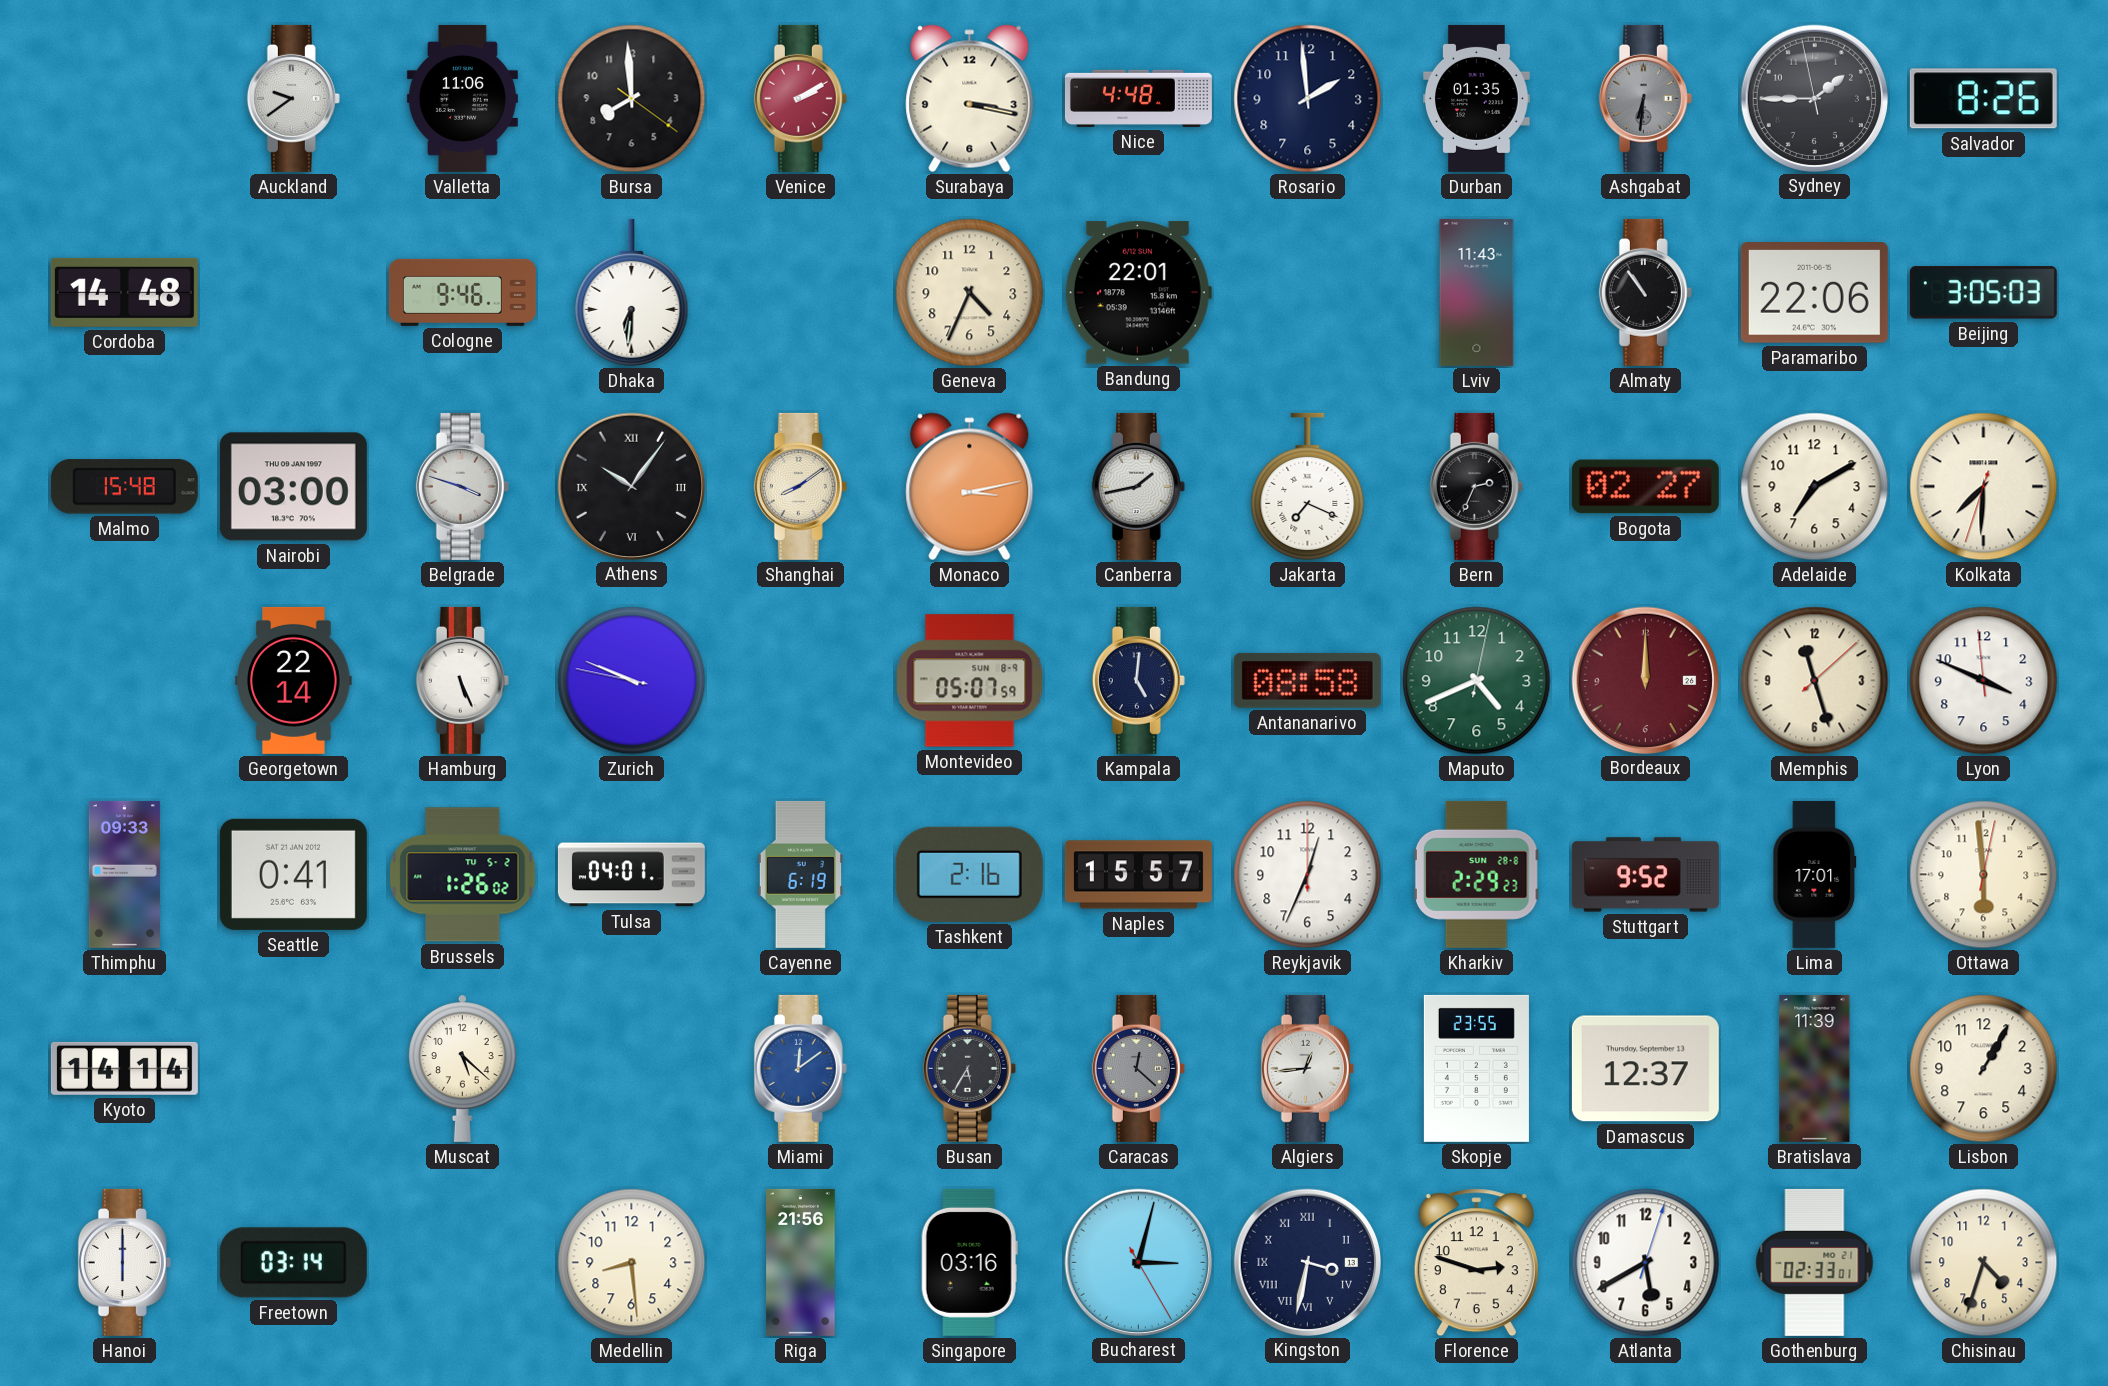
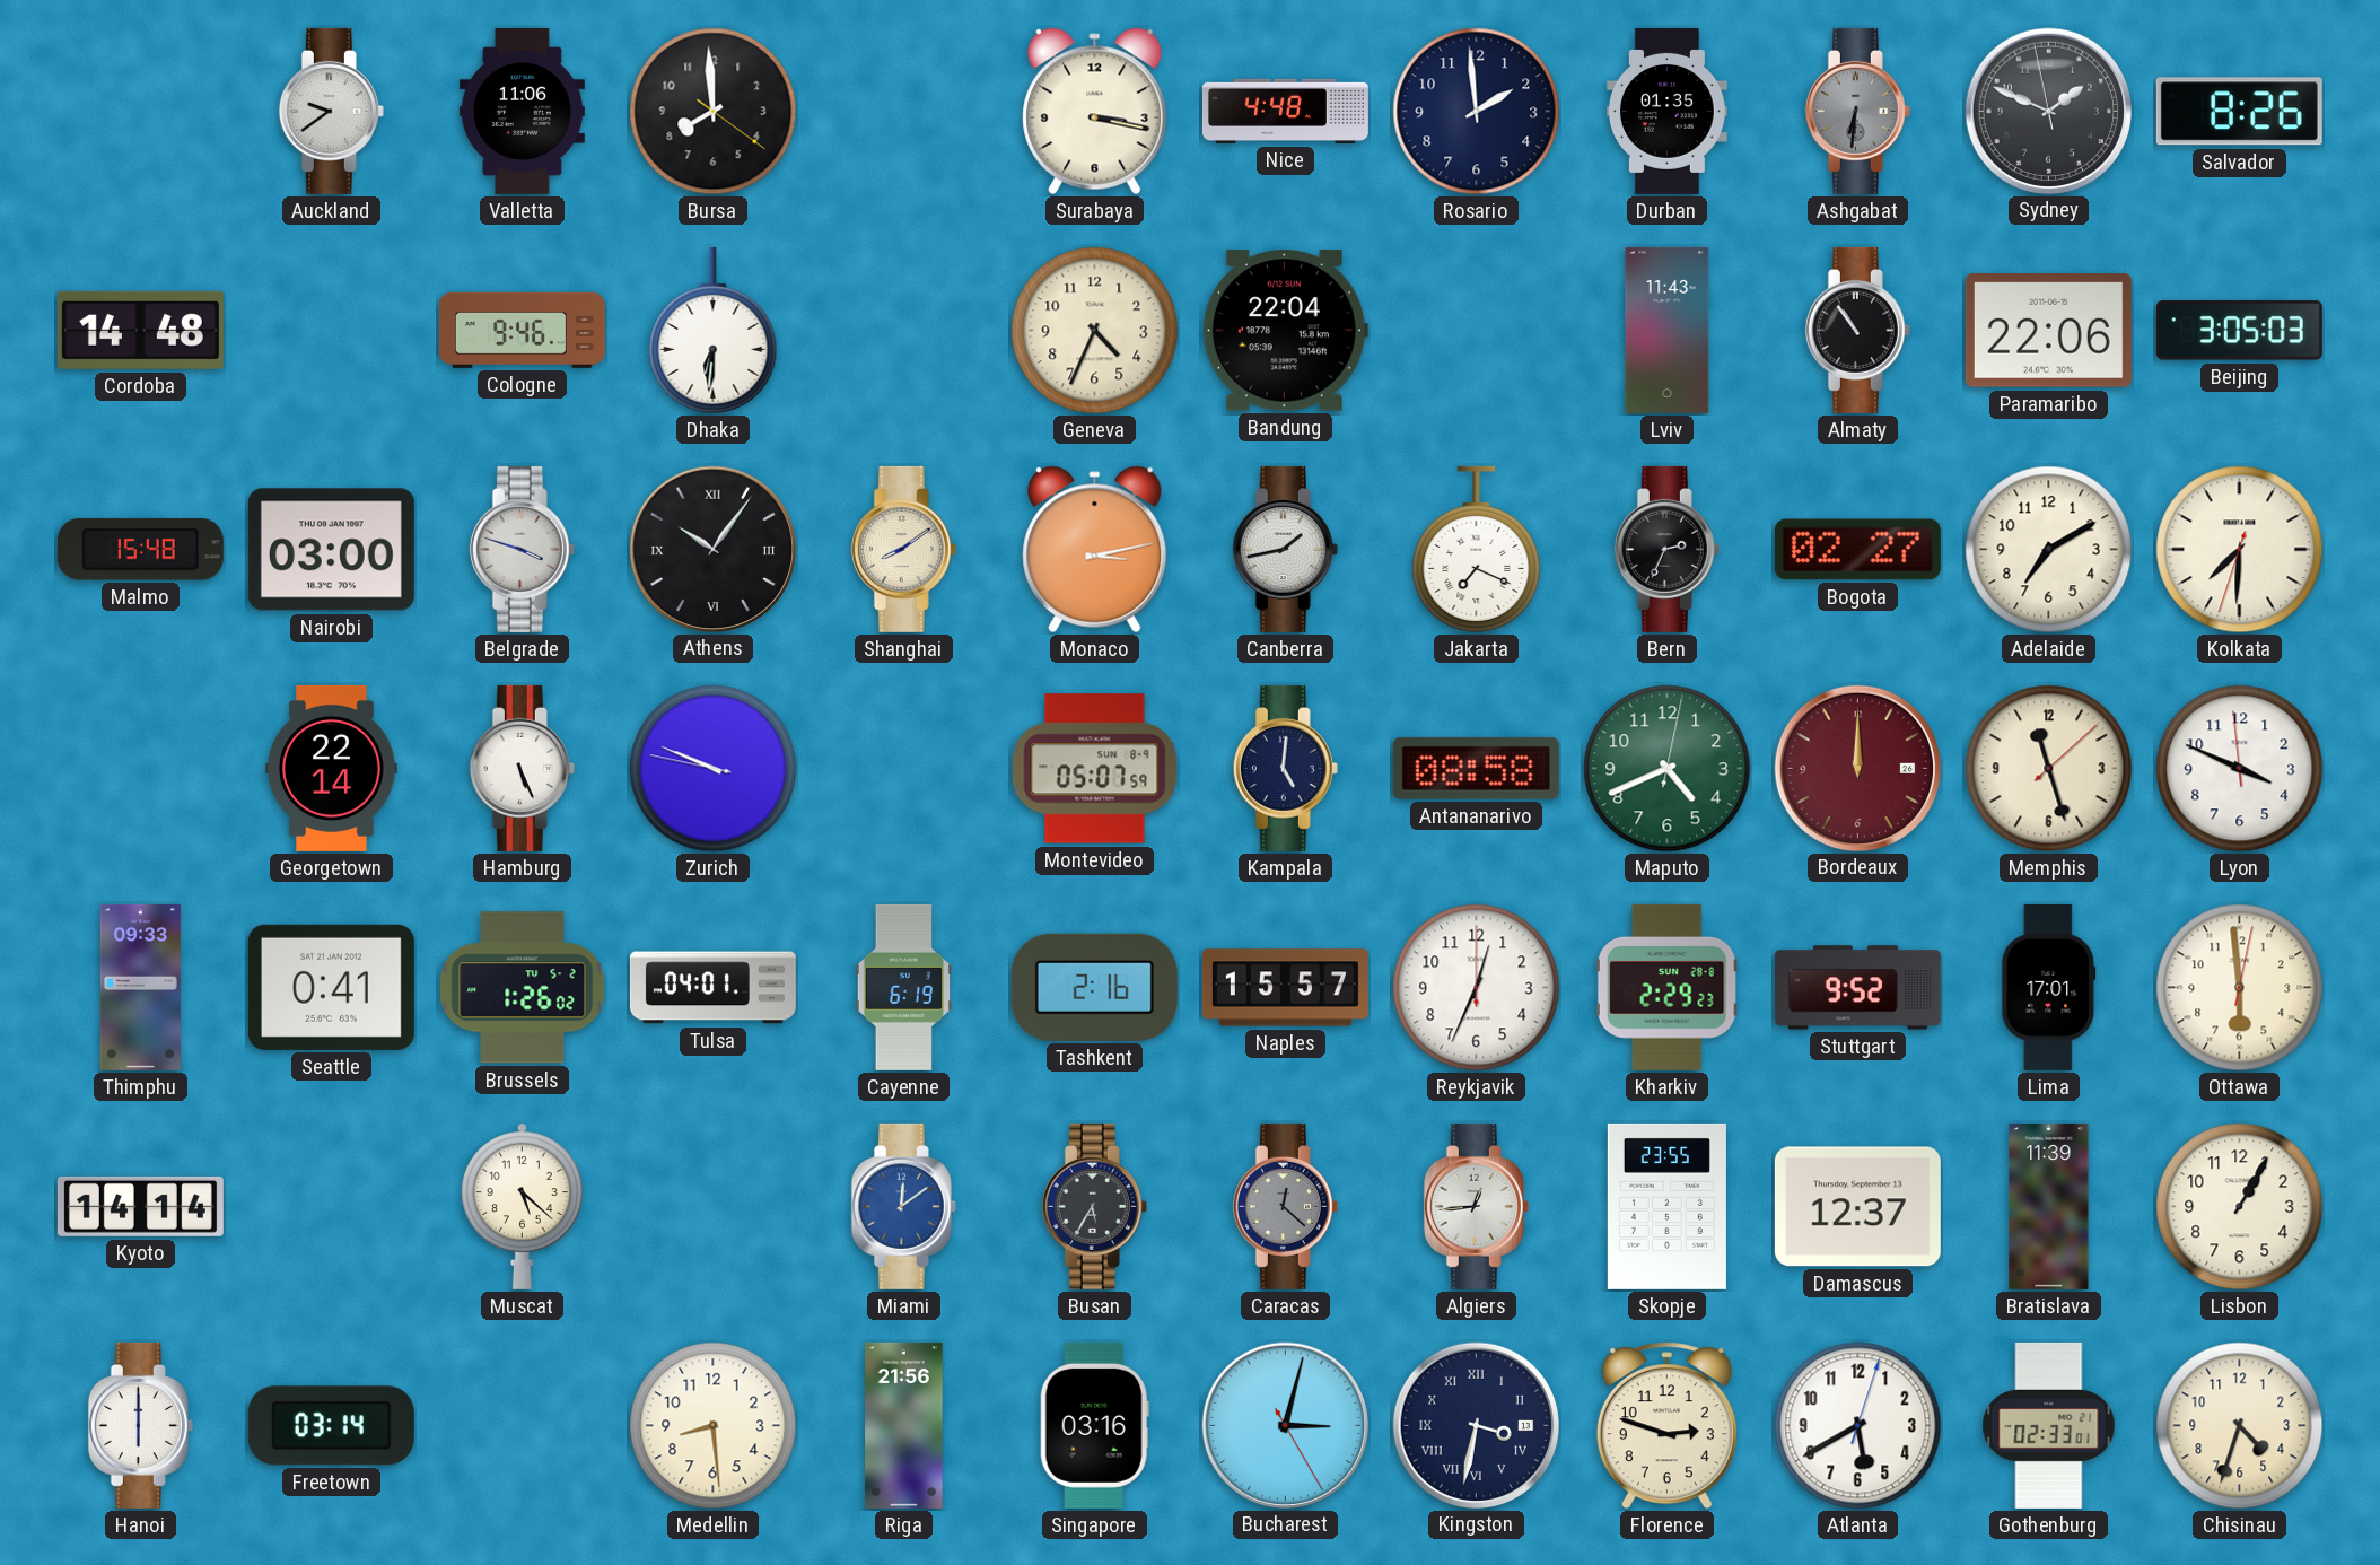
Venice: 2:10 -> none
Sydney: 1:44 -> 1:48
Bandung: 22:01 -> 22:04
